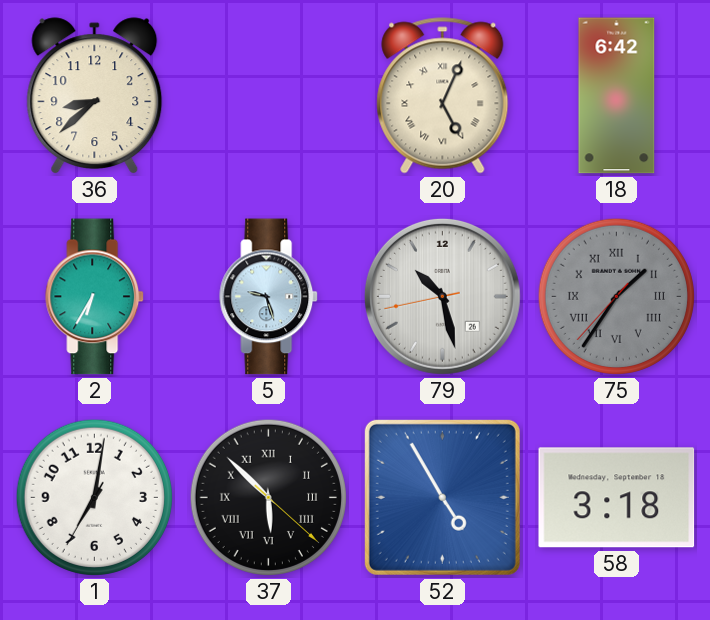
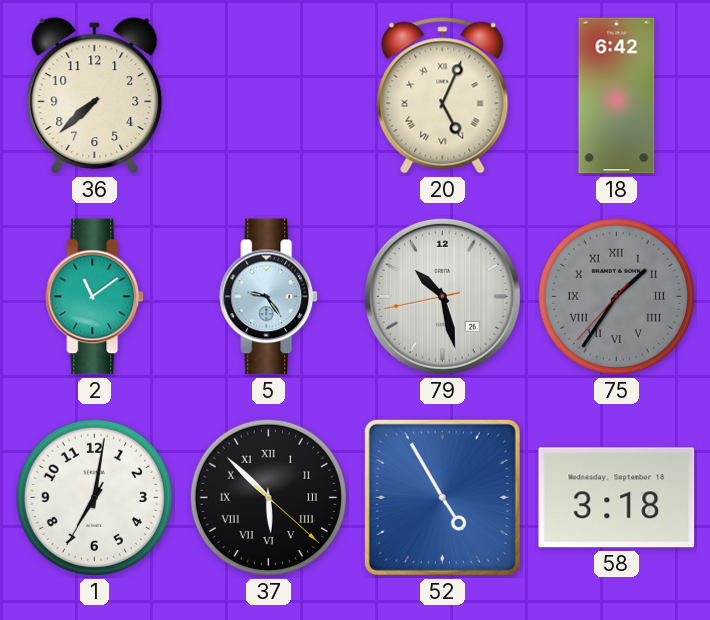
36: 8:38 -> 7:38
2: 6:35 -> 11:09
5: 9:27 -> 9:24
